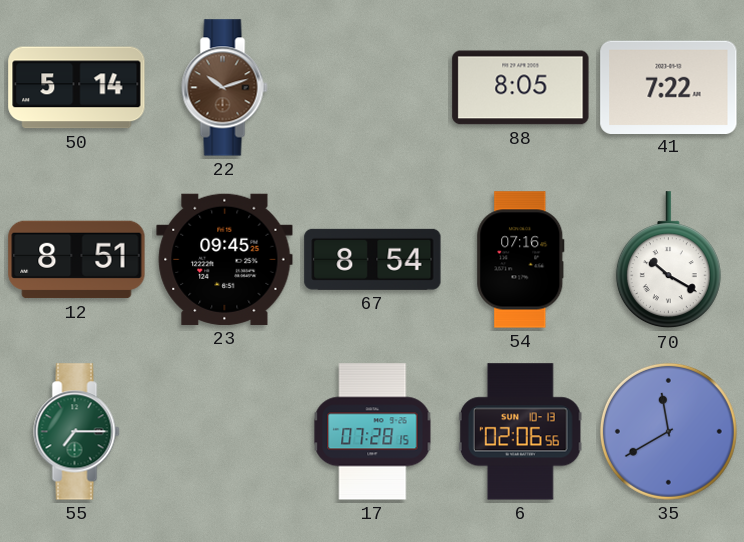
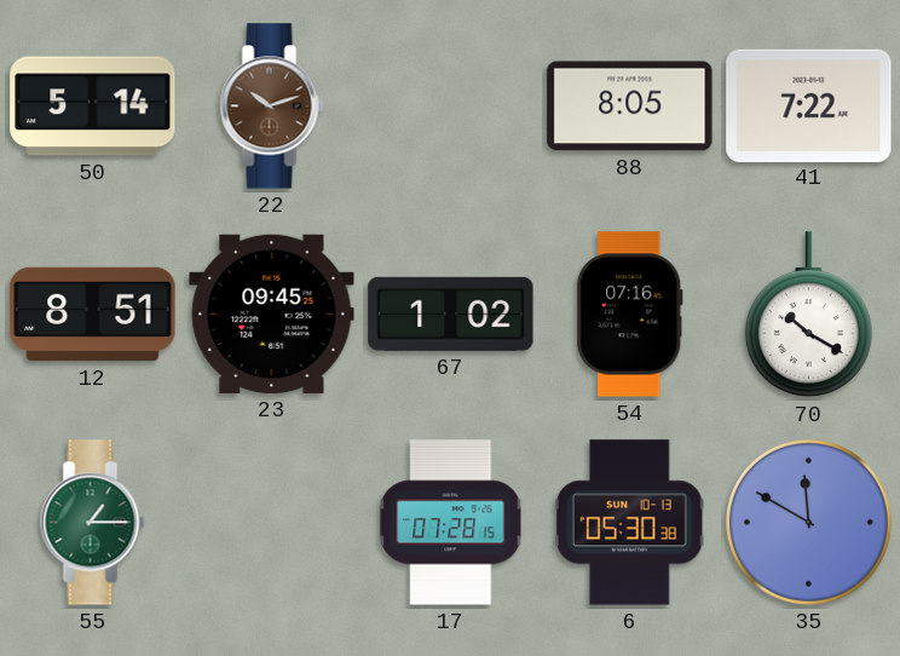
67: 8:54 -> 1:02
55: 7:15 -> 1:15
6: 02:06 -> 05:30
35: 11:40 -> 11:50
